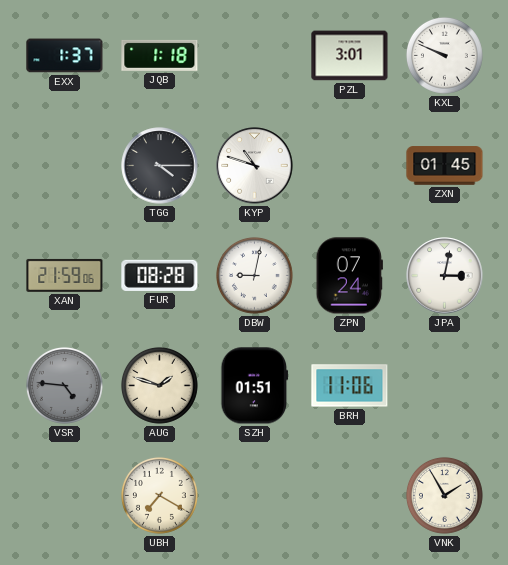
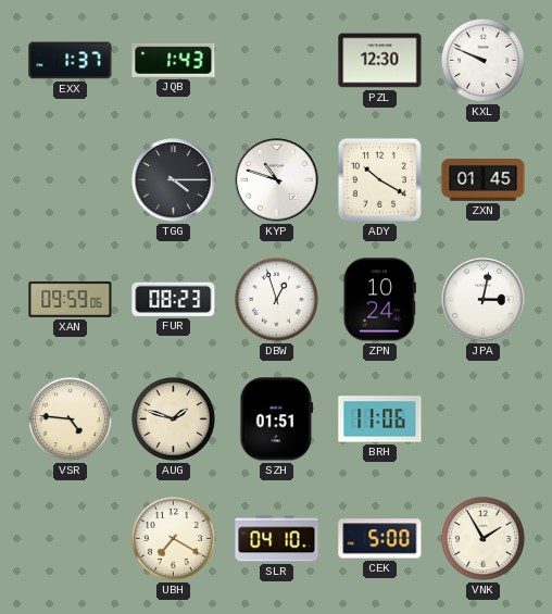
JQB: 1:18 -> 1:43
PZL: 3:01 -> 12:30
ADY: none -> 10:20
XAN: 21:59 -> 09:59
FUR: 08:28 -> 08:23
DBW: 9:02 -> 12:57
ZPN: 07:24 -> 10:24
VSR dial: grey -> cream
SLR: none -> 04:10
CEK: none -> 5:00
